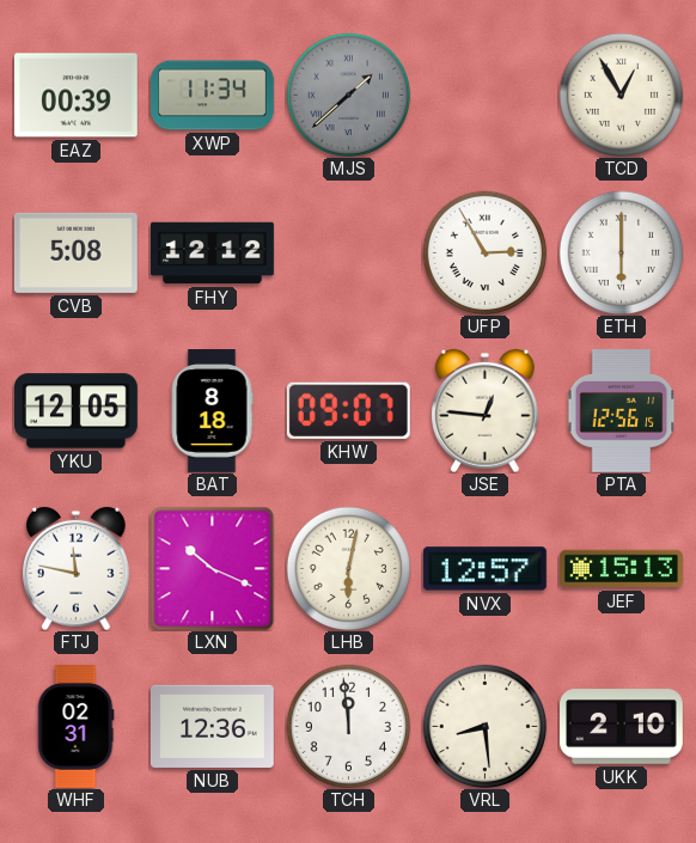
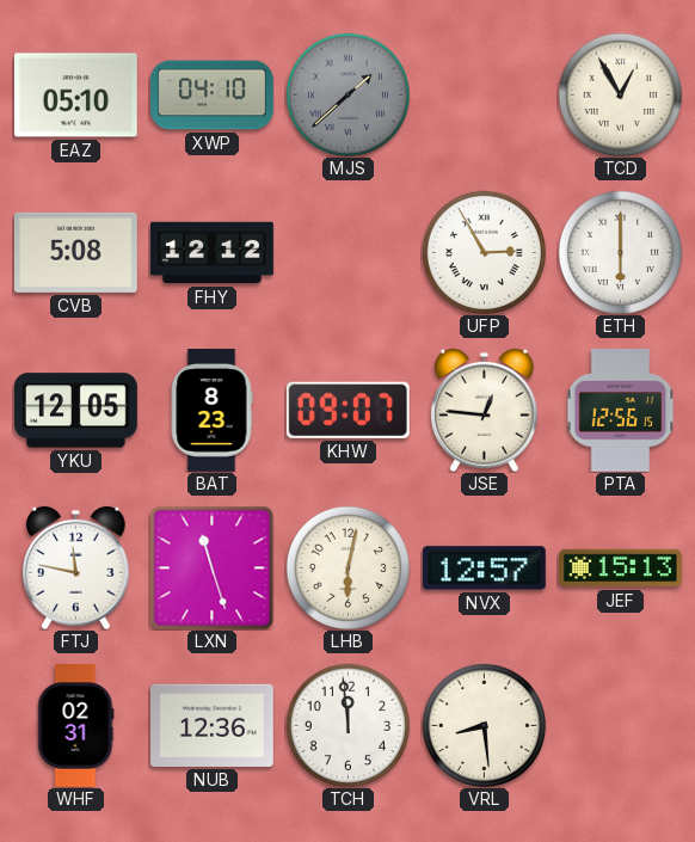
EAZ: 00:39 -> 05:10
XWP: 11:34 -> 04:10
BAT: 8:18 -> 8:23
LXN: 10:19 -> 11:27
UKK: 2:10 -> none
